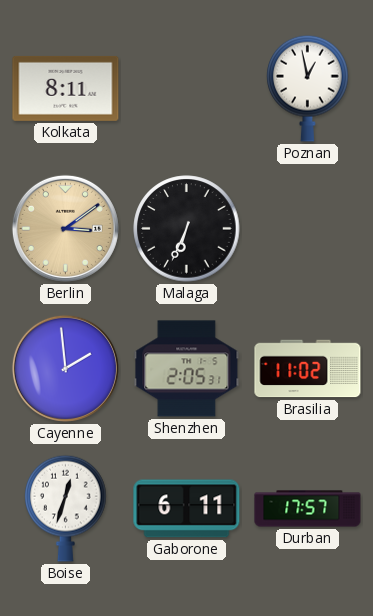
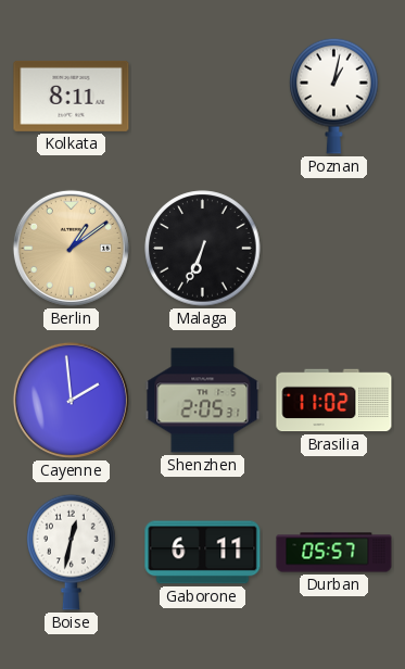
Poznan: 12:58 -> 1:02
Berlin: 3:09 -> 1:09
Boise: 12:33 -> 12:32
Durban: 17:57 -> 05:57
